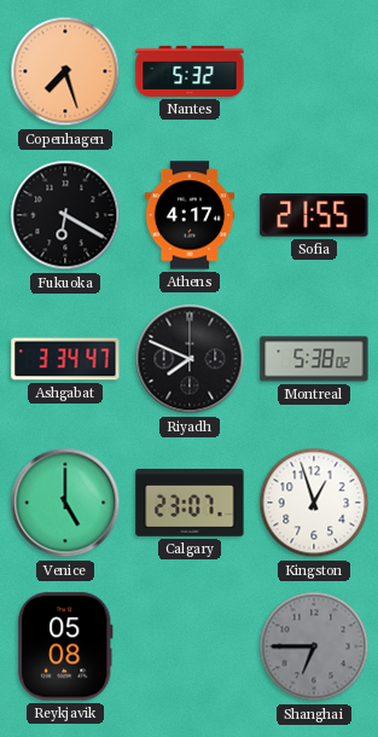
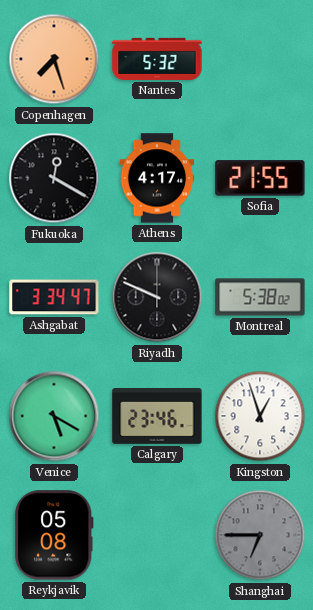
Fukuoka: 6:20 -> 12:20
Riyadh: 7:49 -> 9:49
Venice: 5:00 -> 5:20
Calgary: 23:07 -> 23:46
